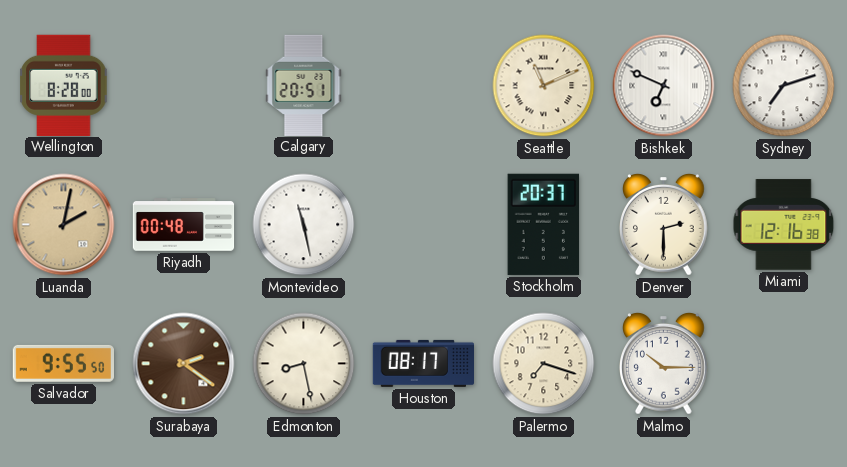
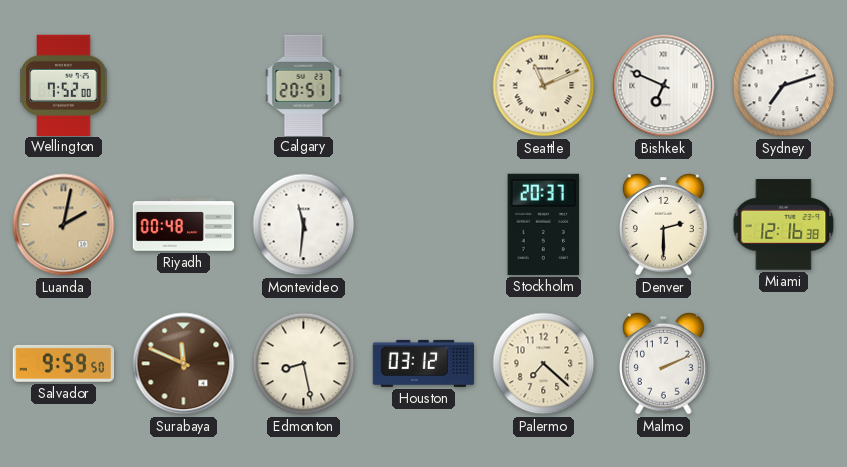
Wellington: 8:28 -> 7:52
Montevideo: 11:28 -> 11:31
Salvador: 9:55 -> 9:59
Surabaya: 2:21 -> 11:49
Houston: 08:17 -> 03:12
Palermo: 7:18 -> 7:22
Malmo: 10:15 -> 2:11
